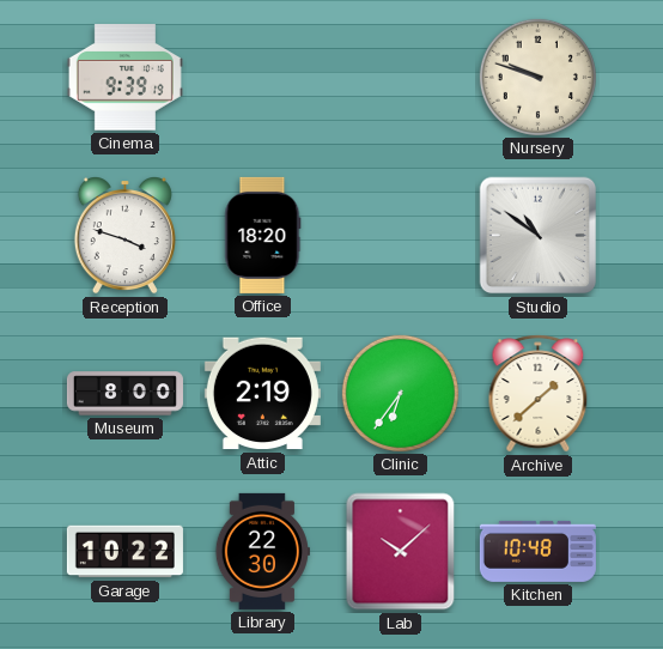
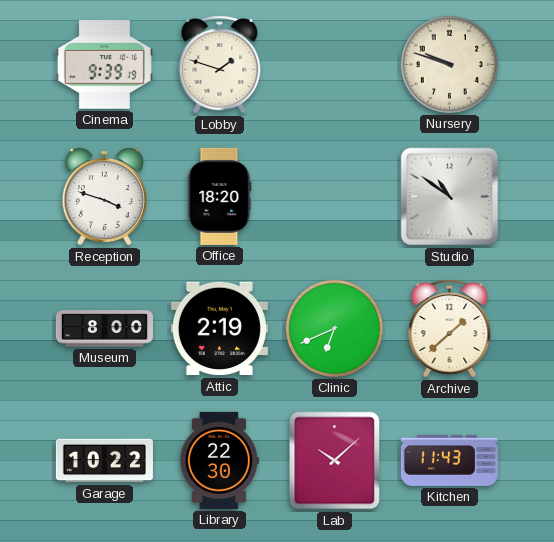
Lobby: none -> 1:48
Clinic: 6:36 -> 6:41
Kitchen: 10:48 -> 11:43
